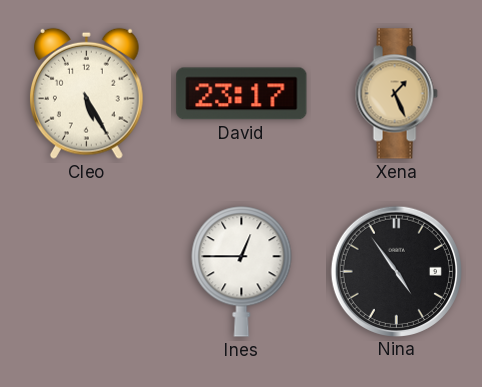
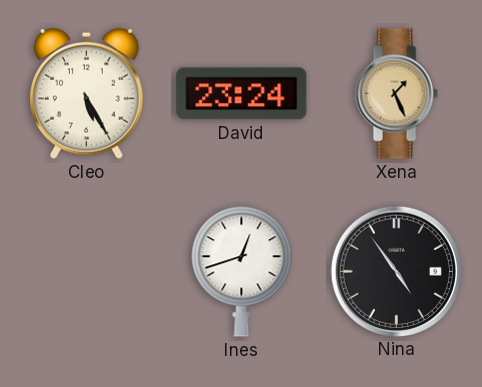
David: 23:17 -> 23:24
Ines: 12:45 -> 12:42
